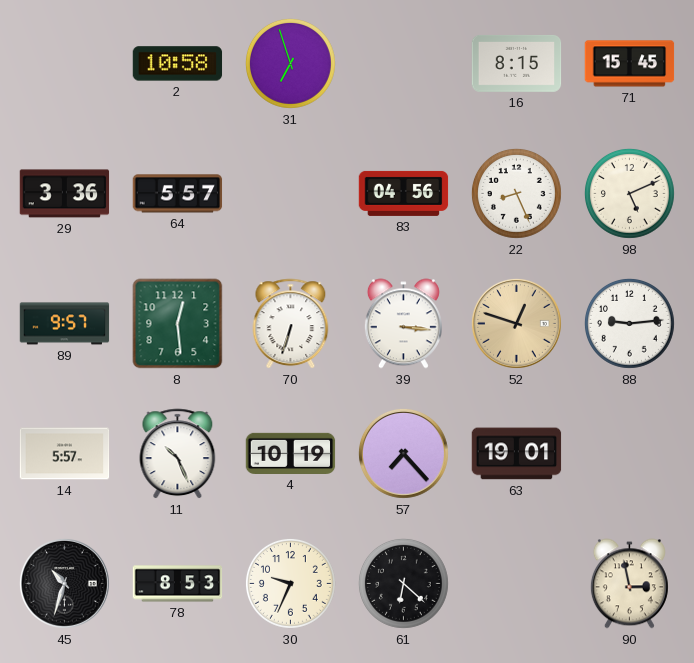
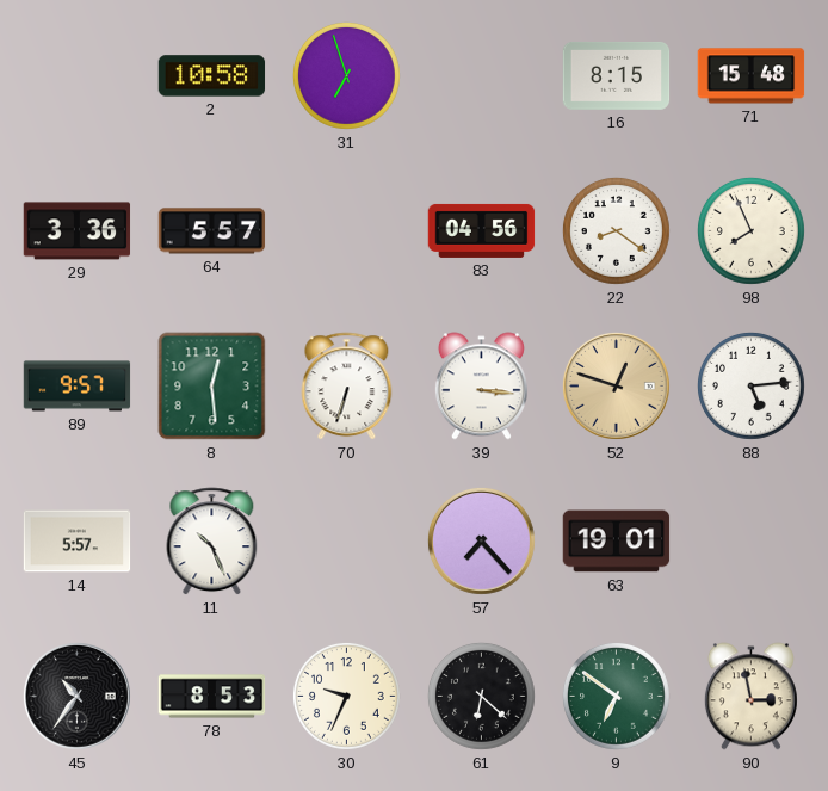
71: 15:45 -> 15:48
22: 8:26 -> 8:21
98: 5:11 -> 7:56
88: 9:14 -> 5:14
4: 10:19 -> none
45: 10:33 -> 10:36
9: none -> 6:51
